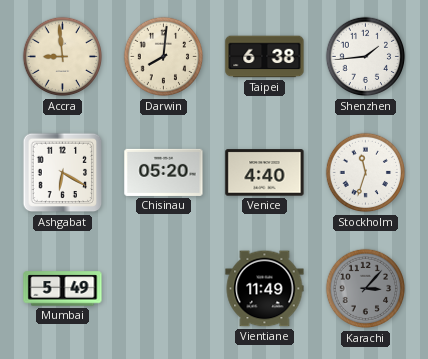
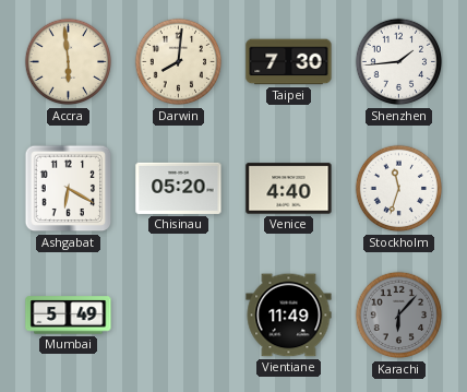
Accra: 8:59 -> 5:59
Taipei: 6:38 -> 7:30
Karachi: 3:07 -> 6:07
